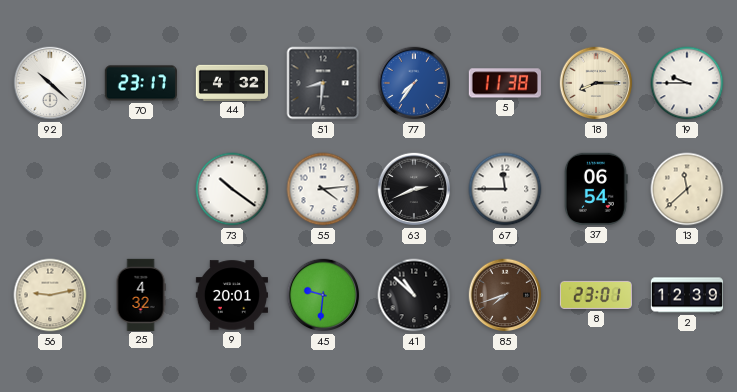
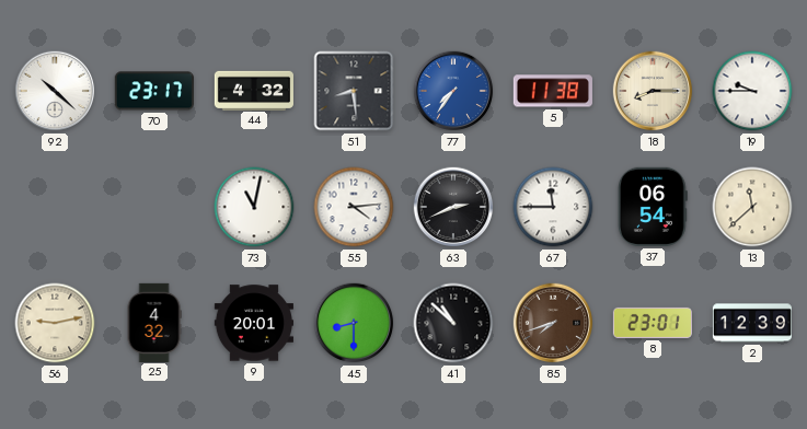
51: 8:31 -> 8:29
73: 10:21 -> 11:02
45: 9:31 -> 8:30
